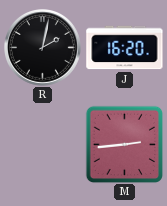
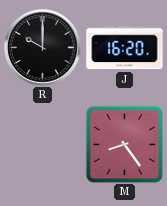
R: 2:02 -> 10:00
M: 2:44 -> 8:24
